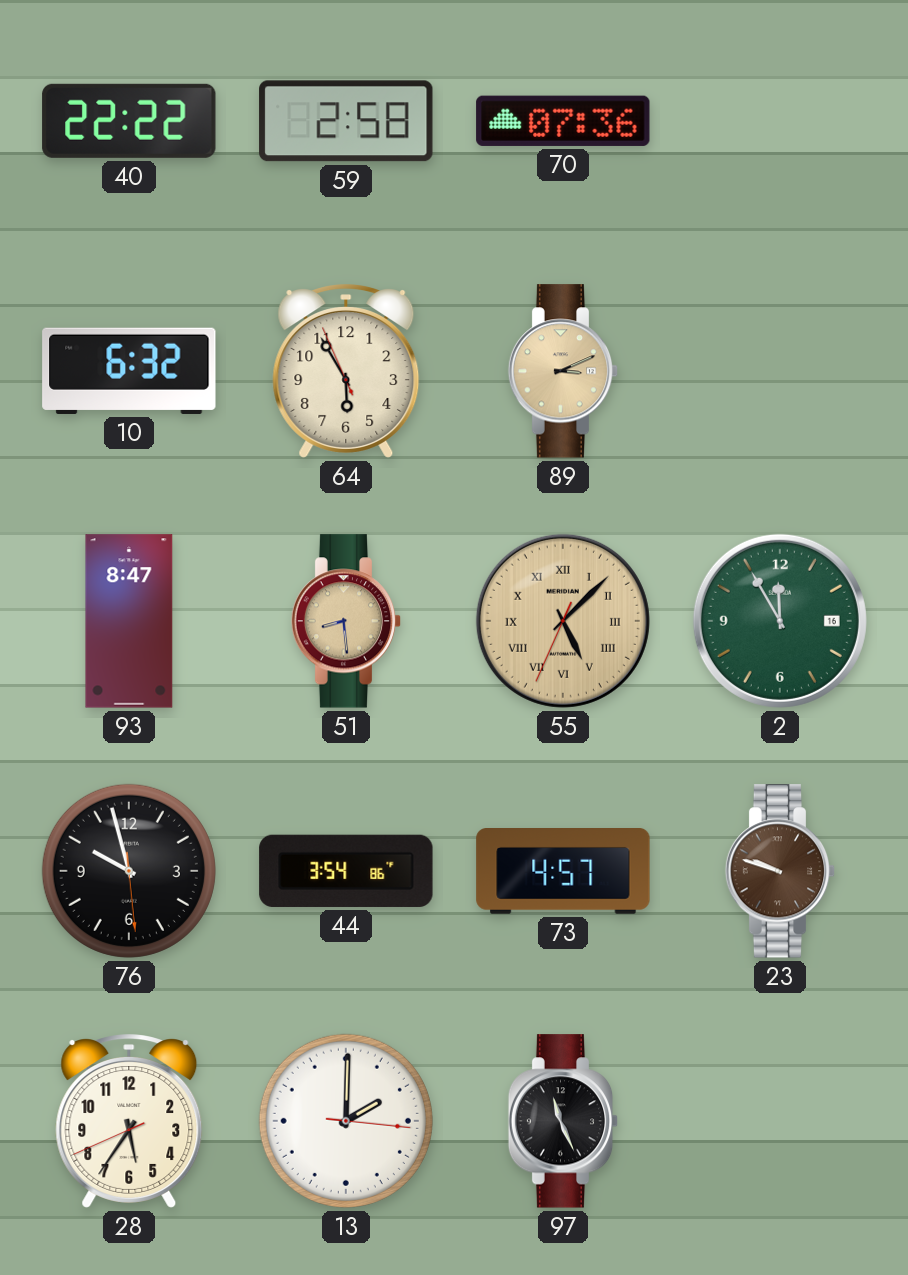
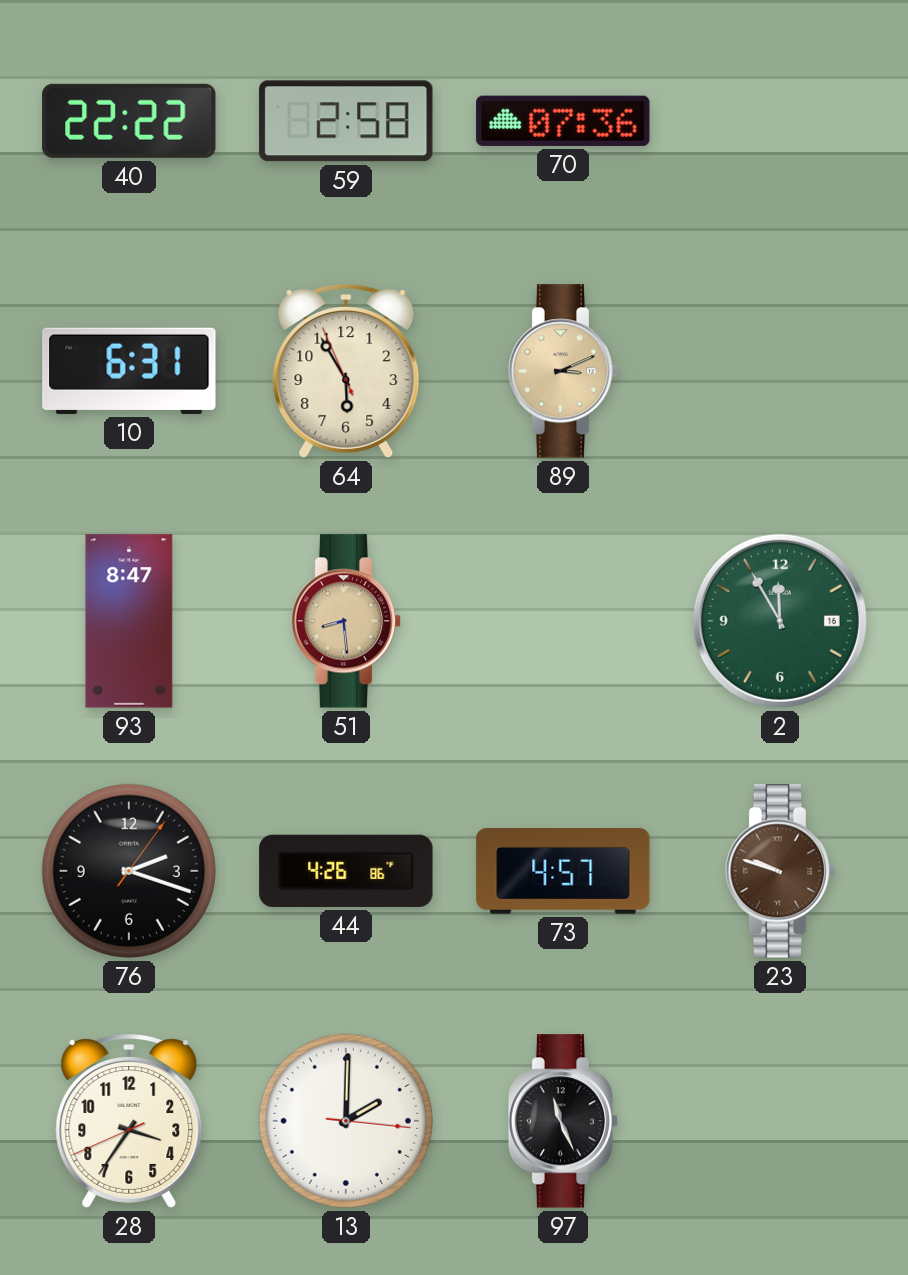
10: 6:32 -> 6:31
55: 5:07 -> none
76: 9:57 -> 2:18
44: 3:54 -> 4:26
28: 5:35 -> 3:35
